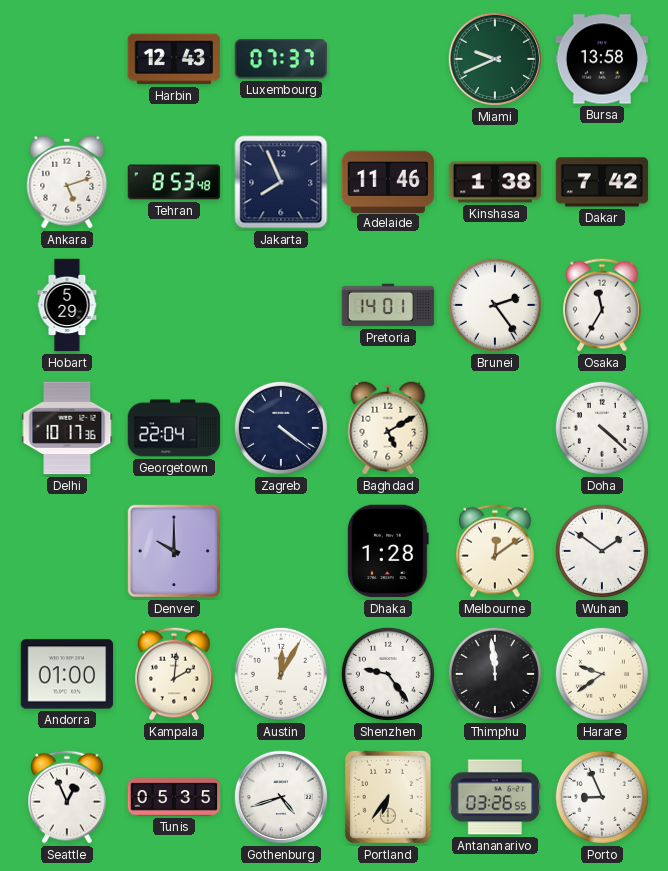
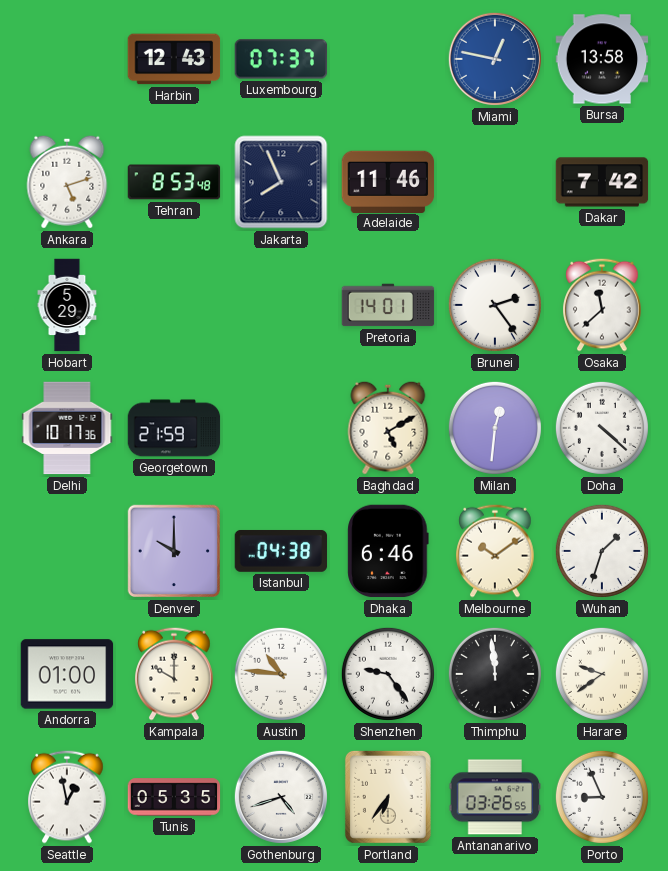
Miami: 9:41 -> 12:47
Miami dial: green -> blue
Kinshasa: 1:38 -> none
Osaka: 11:35 -> 11:38
Georgetown: 22:04 -> 21:59
Zagreb: 4:21 -> none
Milan: none -> 12:31
Istanbul: none -> 04:38
Dhaka: 1:28 -> 6:46
Melbourne: 12:09 -> 10:09
Wuhan: 1:51 -> 1:33
Kampala: 2:01 -> 10:00
Austin: 12:05 -> 10:46
Seattle: 12:56 -> 12:58
